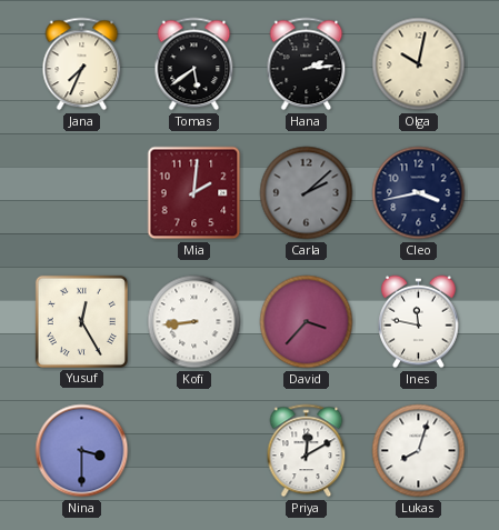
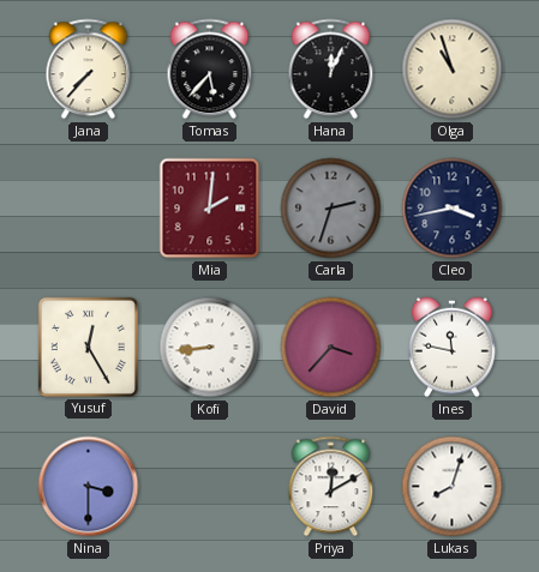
Jana: 7:34 -> 7:37
Tomas: 5:39 -> 5:37
Hana: 2:14 -> 12:04
Olga: 10:02 -> 10:57
Carla: 2:08 -> 2:33
